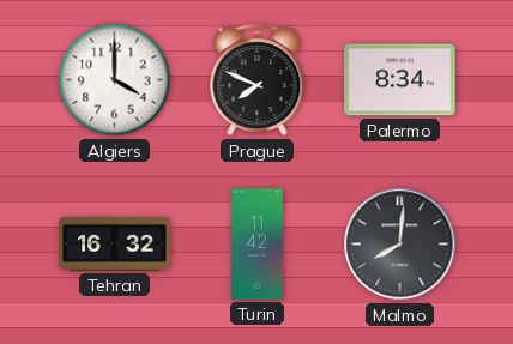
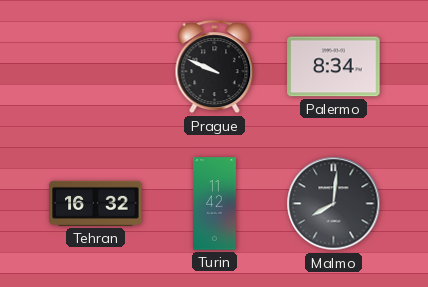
Algiers: 4:00 -> none
Prague: 7:49 -> 9:49
